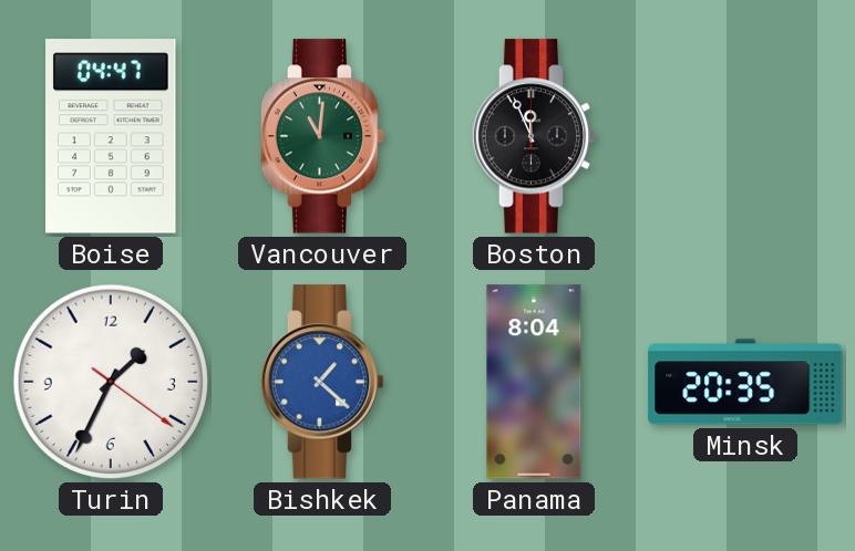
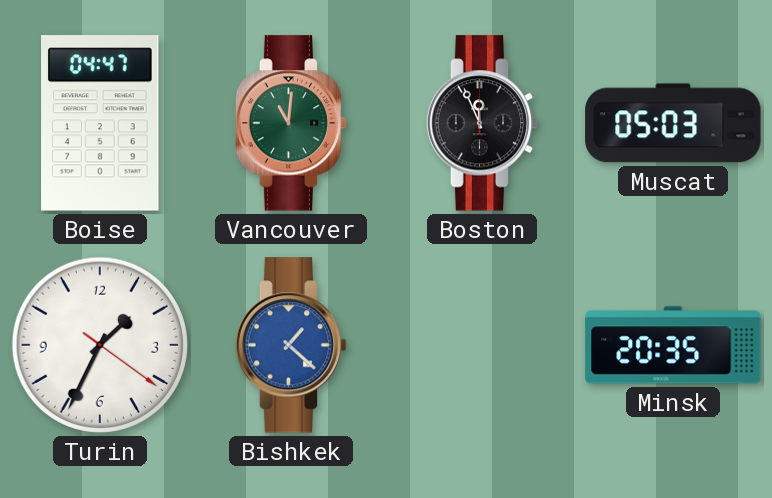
Muscat: none -> 05:03
Panama: 8:04 -> none
